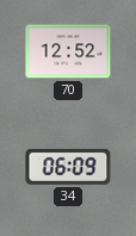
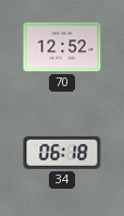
34: 06:09 -> 06:18
